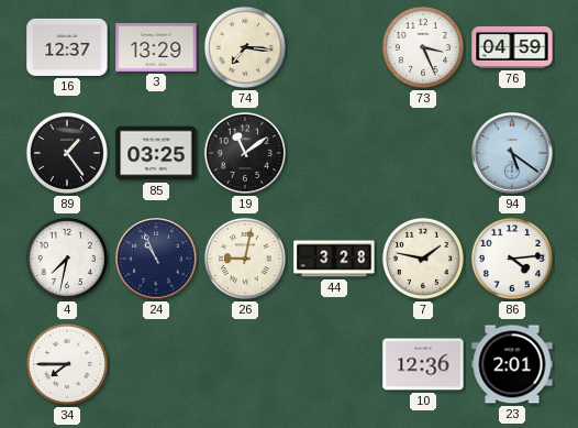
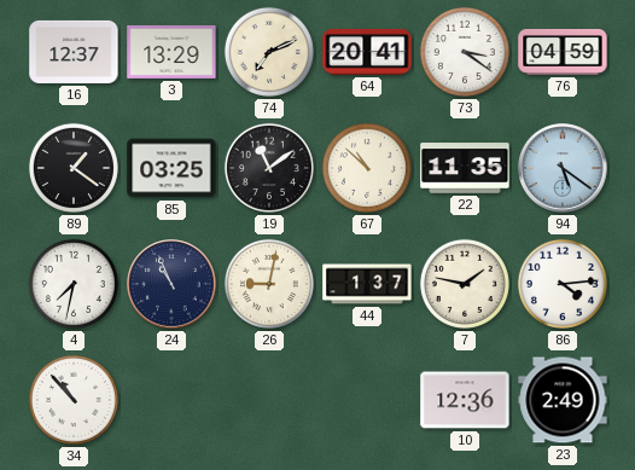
74: 7:16 -> 7:11
64: none -> 20:41
73: 3:26 -> 3:21
89: 1:24 -> 1:21
67: none -> 10:52
22: none -> 11:35
44: 3:28 -> 1:37
34: 7:45 -> 10:53
23: 2:01 -> 2:49
